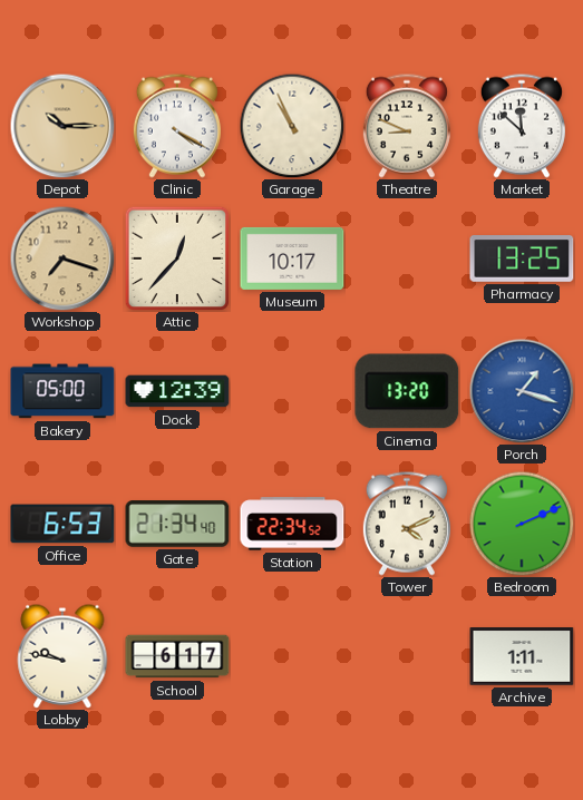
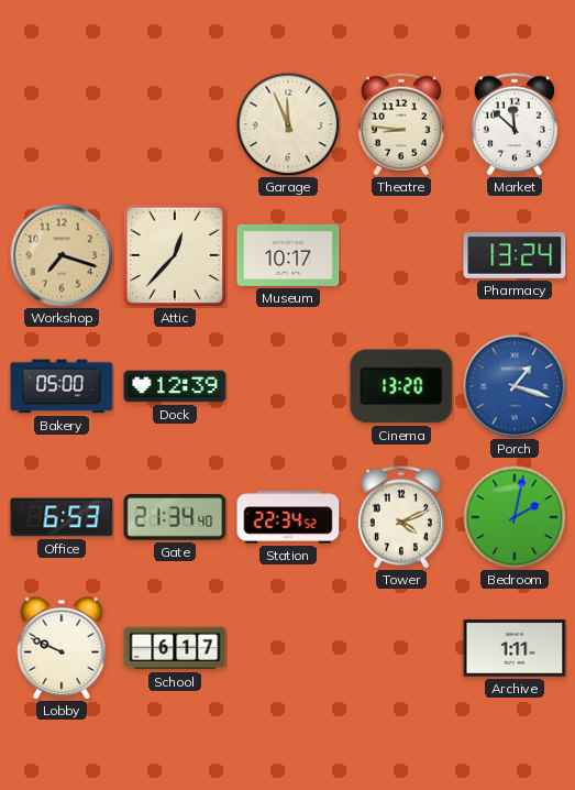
Depot: 10:15 -> none
Clinic: 4:20 -> none
Garage: 10:56 -> 11:56
Theatre: 8:49 -> 8:46
Pharmacy: 13:25 -> 13:24
Bedroom: 2:11 -> 2:02
Lobby: 9:47 -> 9:49
